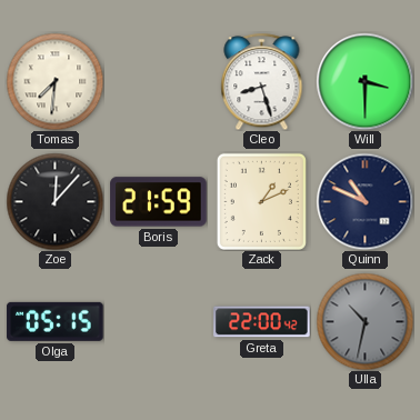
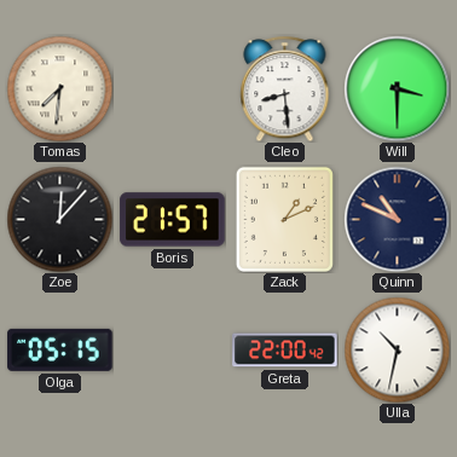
Cleo: 8:27 -> 8:29
Boris: 21:59 -> 21:57
Ulla dial: grey -> white
